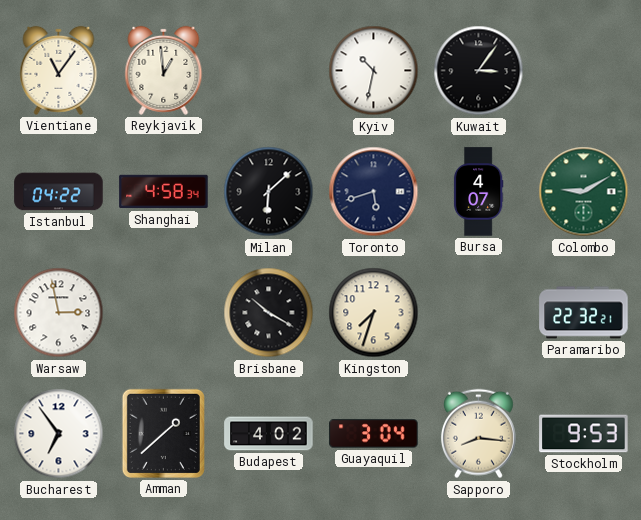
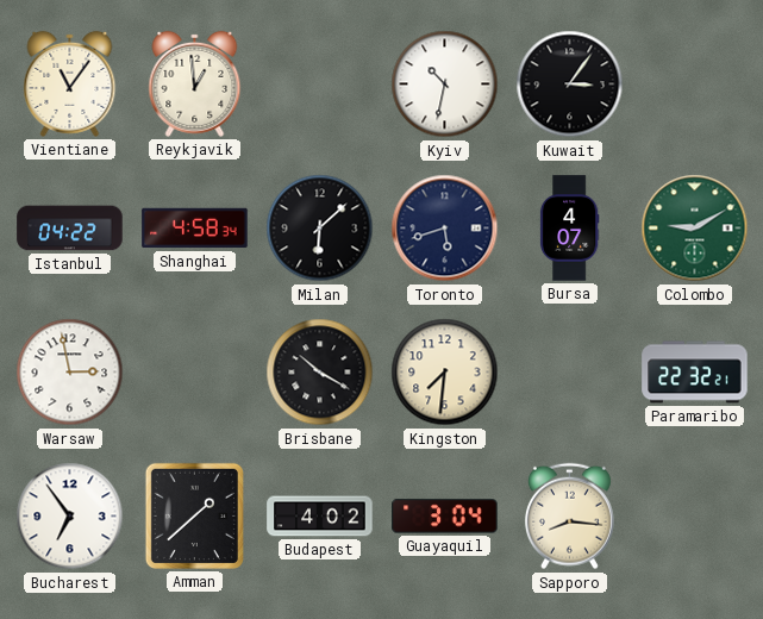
Kingston: 7:33 -> 7:31
Stockholm: 9:53 -> none
